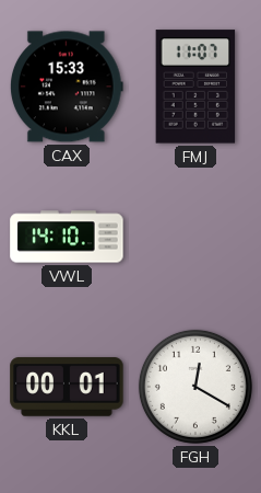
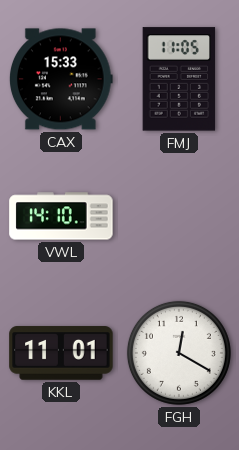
FMJ: 11:07 -> 11:05
KKL: 00:01 -> 11:01
